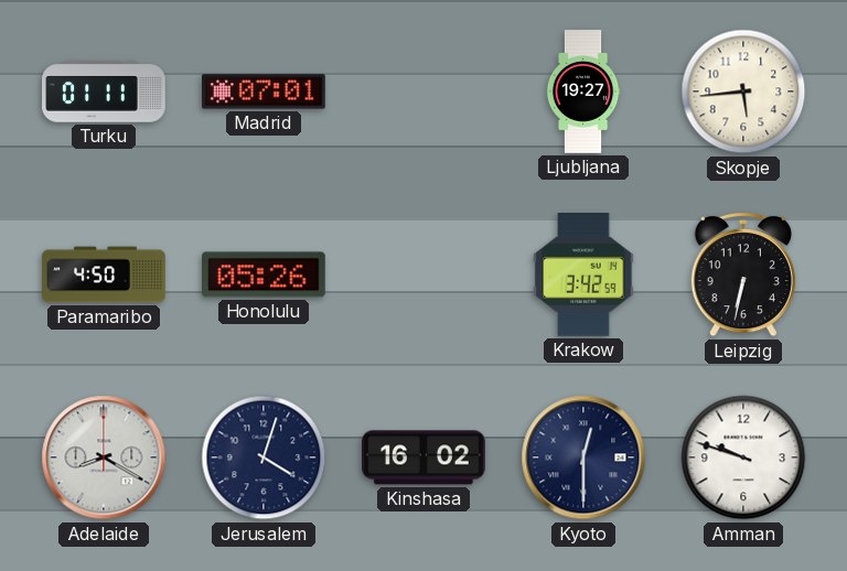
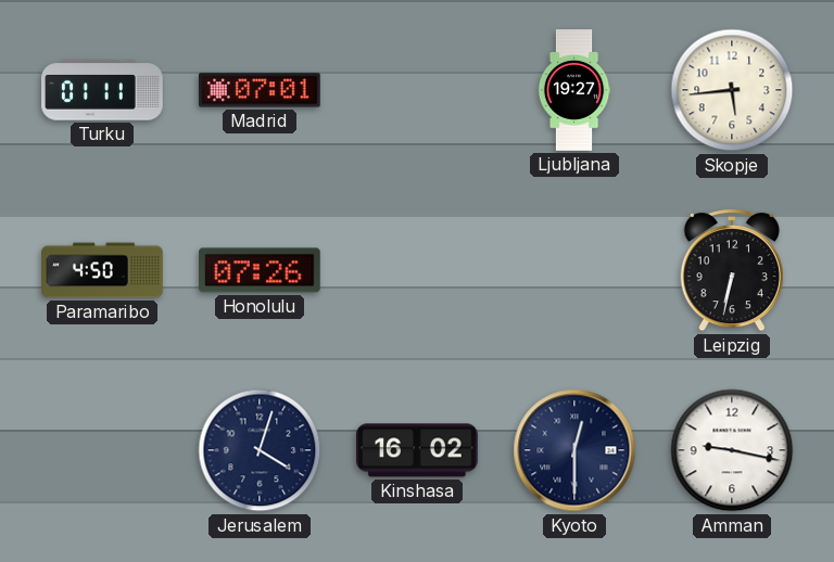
Honolulu: 05:26 -> 07:26
Krakow: 3:42 -> none
Adelaide: 8:20 -> none
Amman: 9:48 -> 9:17
